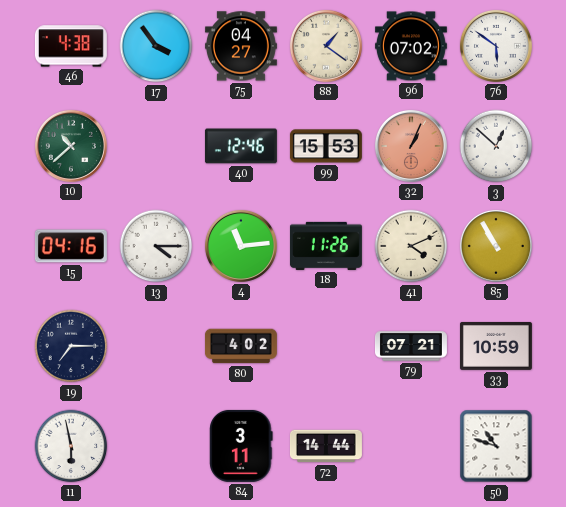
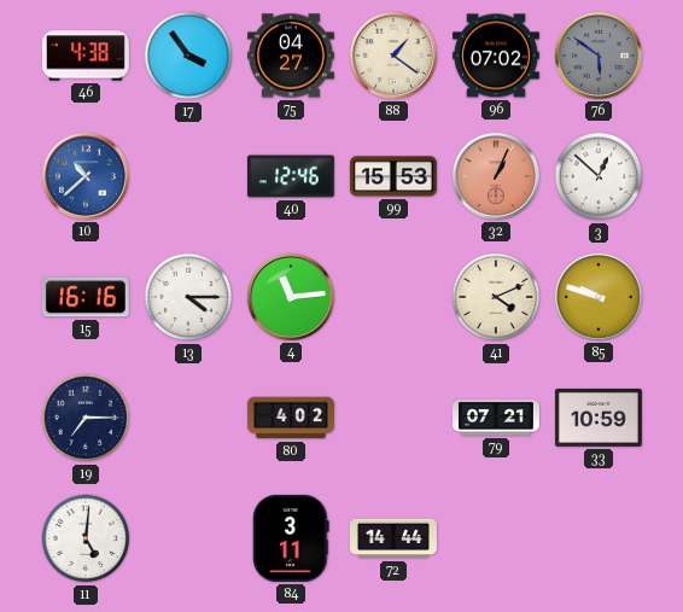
76 dial: white -> grey
10 dial: green -> blue
15: 04:16 -> 16:16
18: 11:26 -> none
85: 10:55 -> 9:48
11: 5:58 -> 5:01
50: 10:48 -> none
